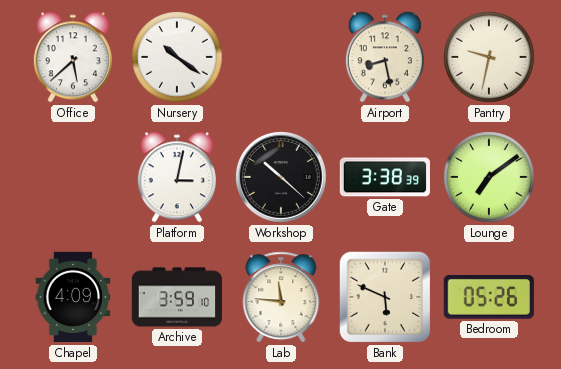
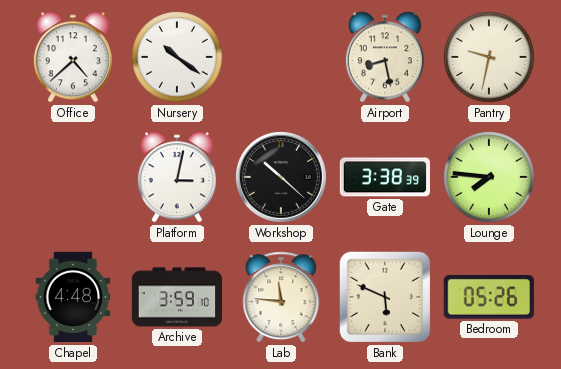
Office: 5:38 -> 4:38
Lounge: 7:09 -> 7:46
Chapel: 4:09 -> 4:48
